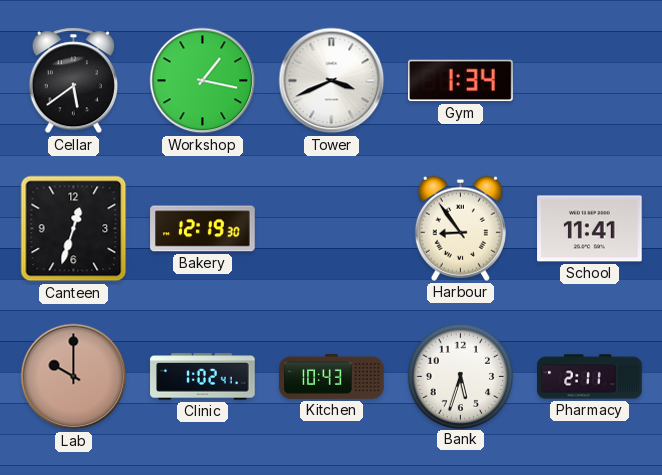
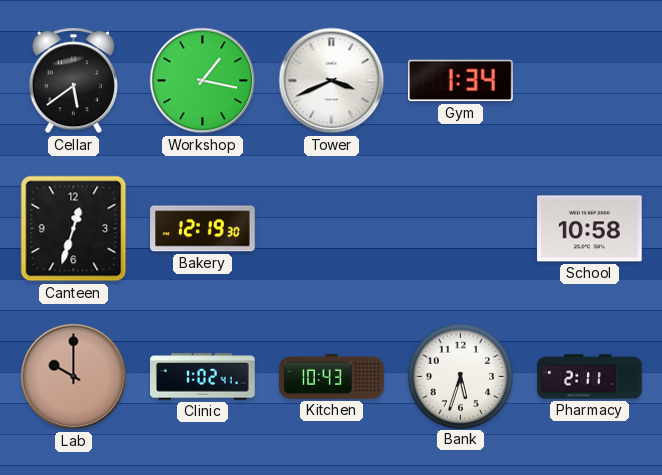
Harbour: 8:54 -> none
School: 11:41 -> 10:58
